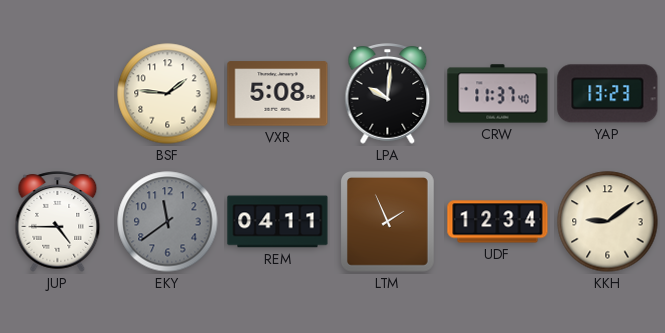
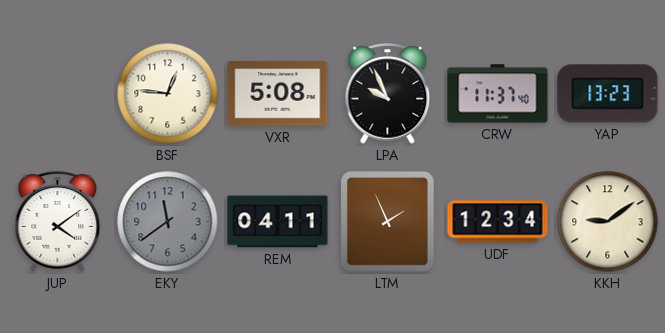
BSF: 1:46 -> 12:46
LPA: 10:01 -> 9:56
JUP: 4:45 -> 4:09
